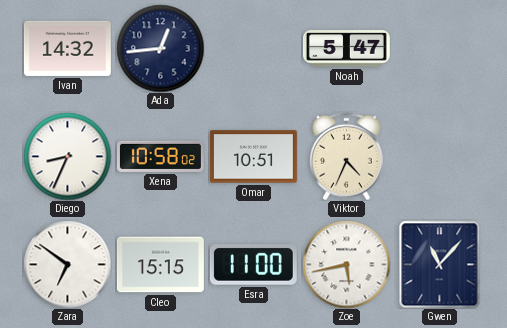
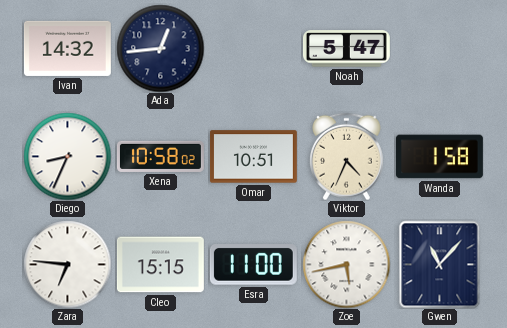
Wanda: none -> 1:58
Zara: 6:51 -> 6:46
